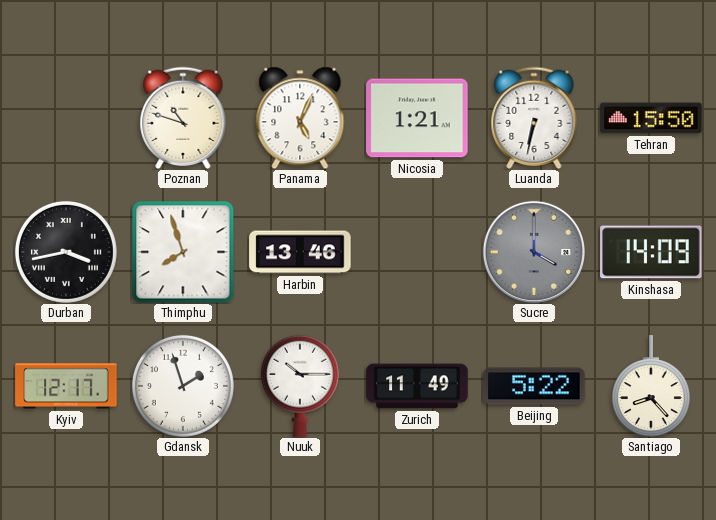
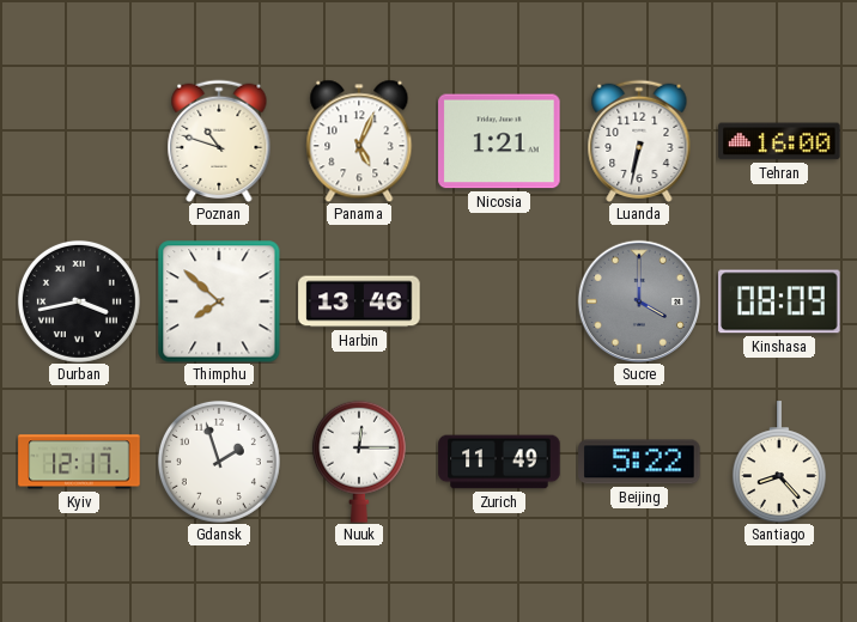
Tehran: 15:50 -> 16:00
Thimphu: 7:57 -> 7:52
Kinshasa: 14:09 -> 08:09
Nuuk: 10:15 -> 12:15
